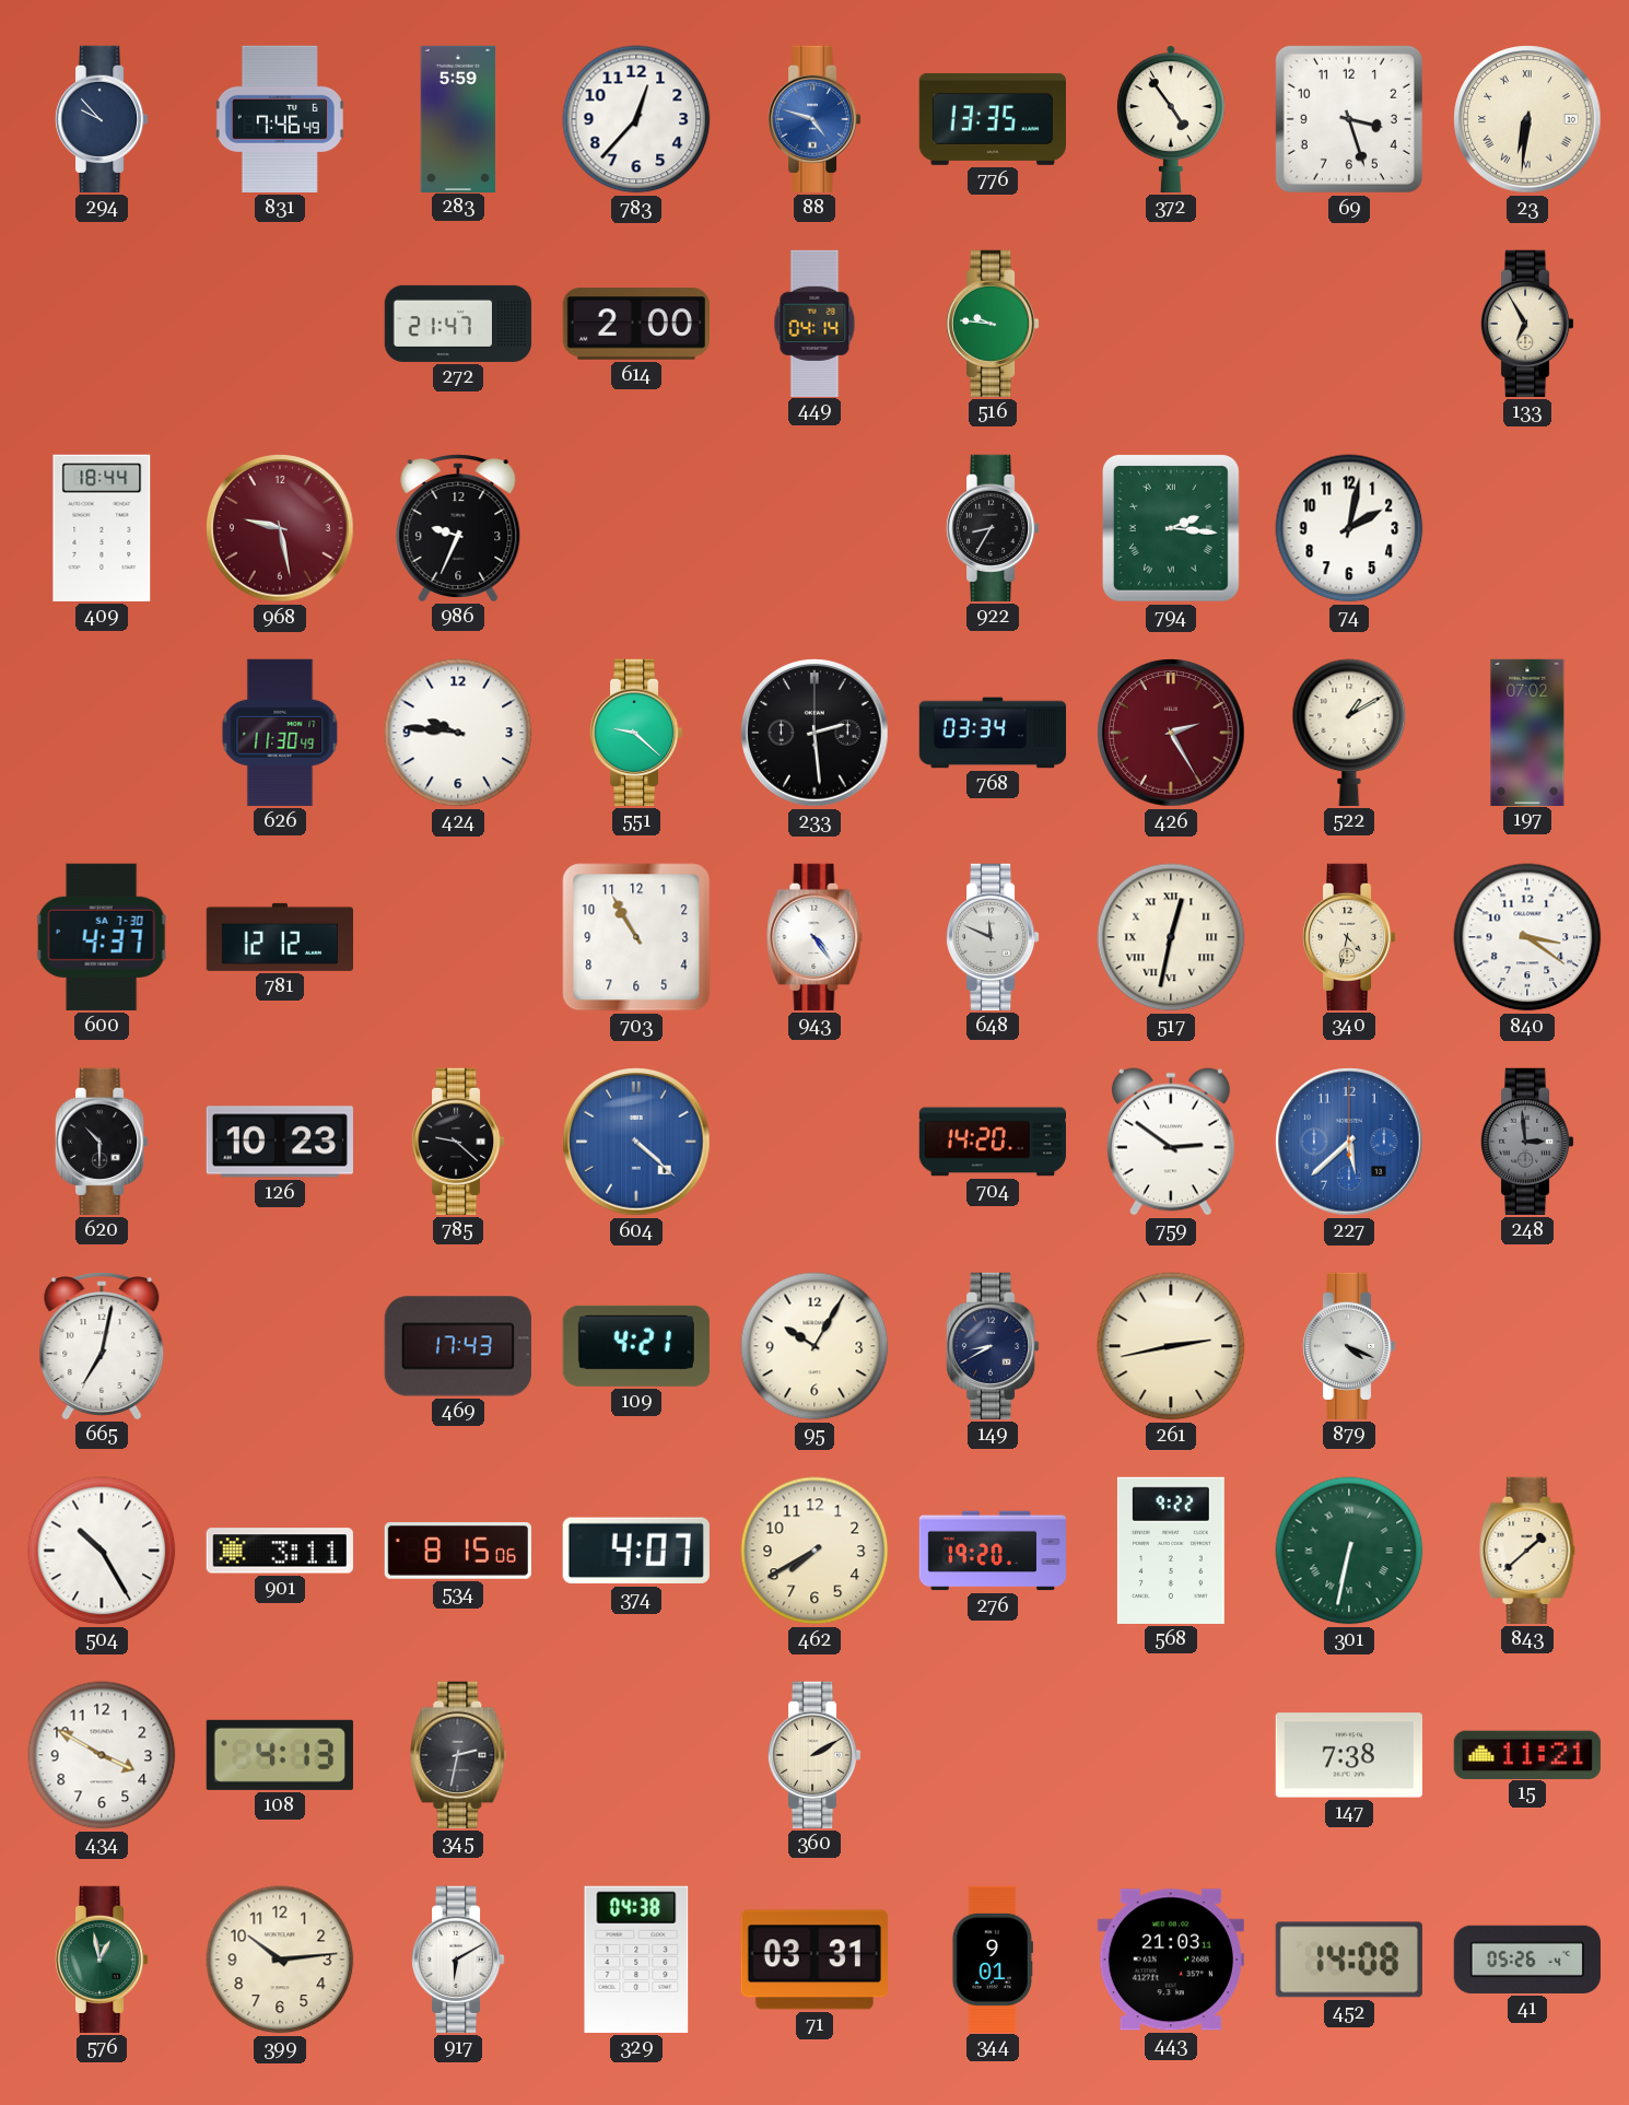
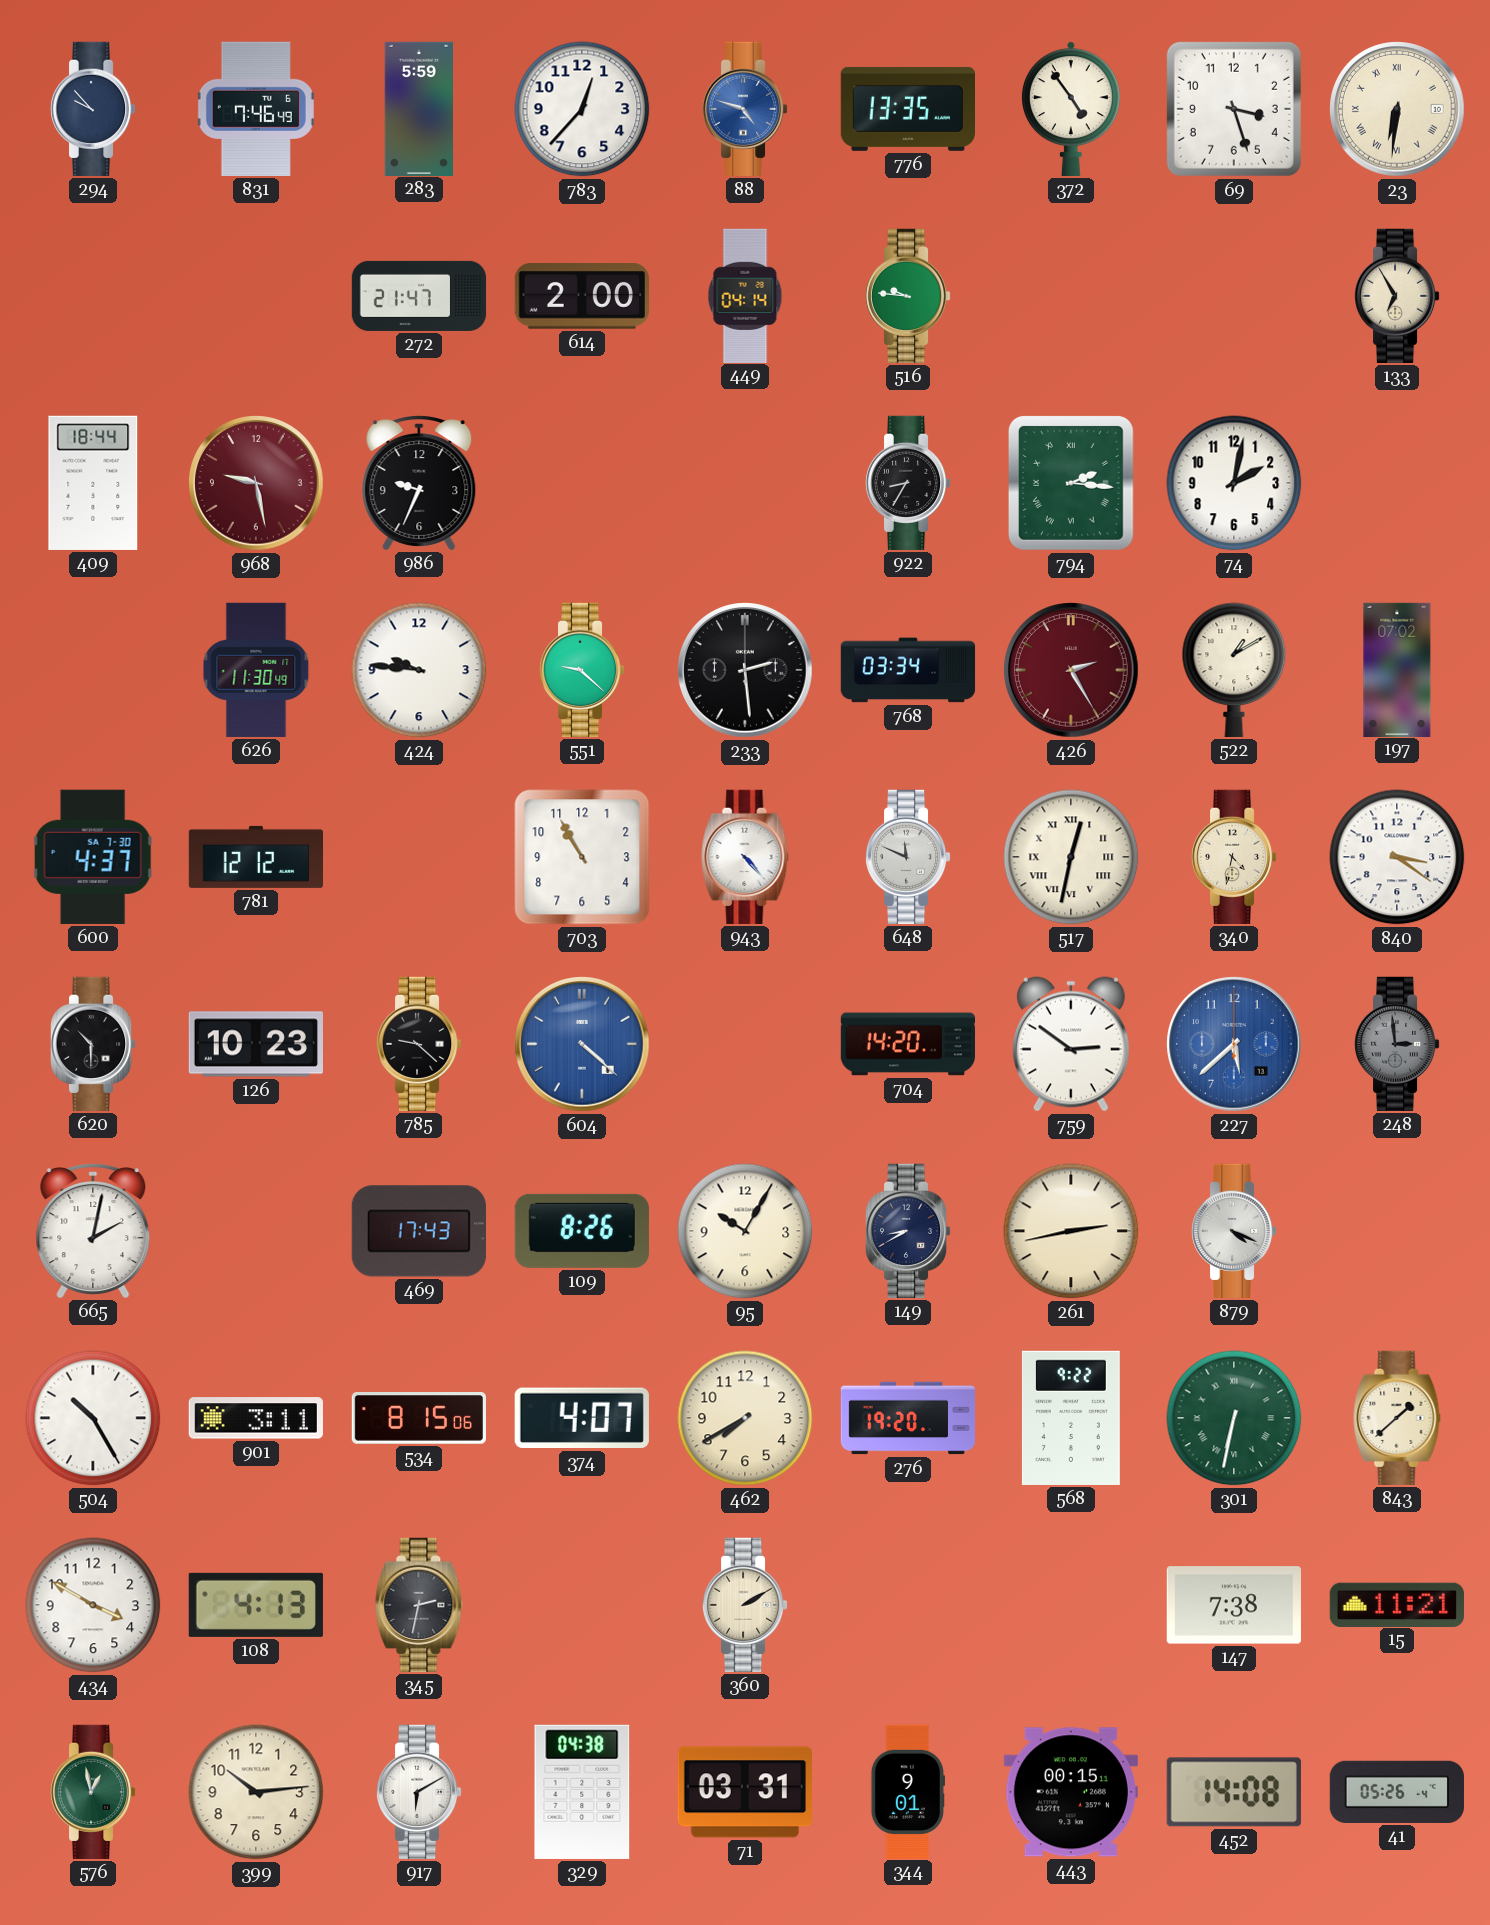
943: 4:24 -> 4:23
665: 7:02 -> 2:02
109: 4:21 -> 8:26
443: 21:03 -> 00:15
